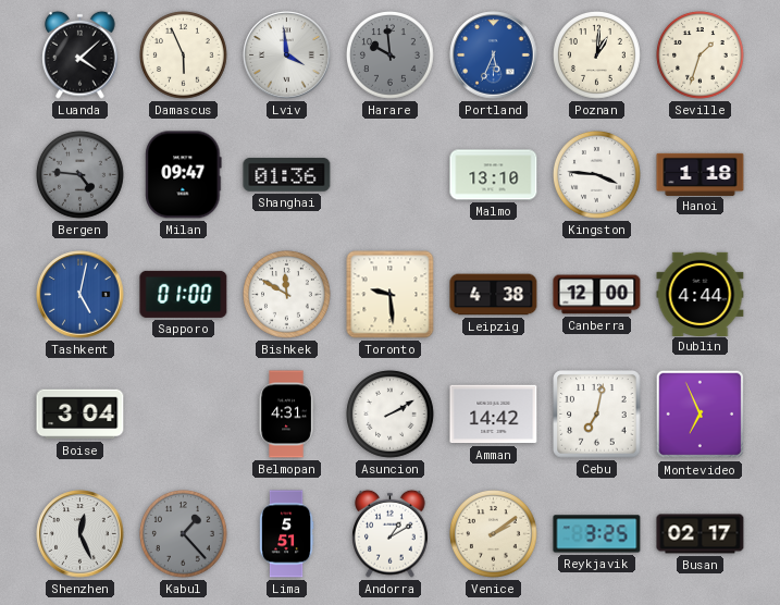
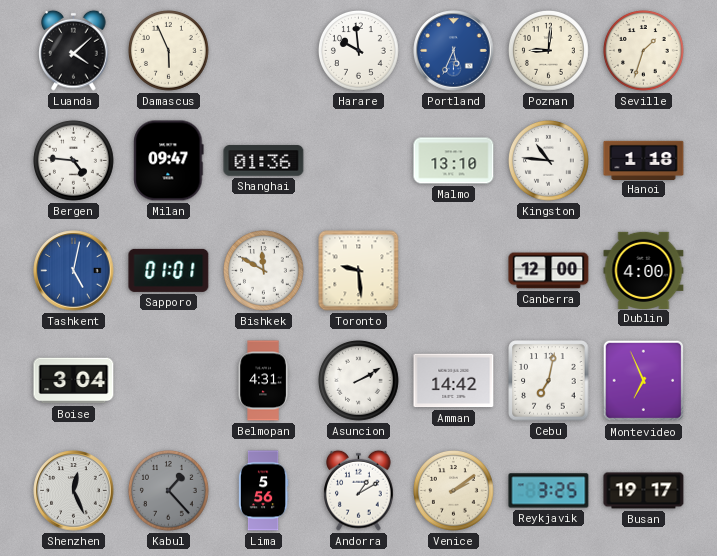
Lviv: 3:59 -> none
Harare dial: grey -> white
Poznan: 1:01 -> 9:01
Bergen dial: grey -> white
Kingston: 3:46 -> 10:46
Sapporo: 01:00 -> 01:01
Leipzig: 4:38 -> none
Dublin: 4:44 -> 4:00
Lima: 5:51 -> 5:56
Busan: 02:17 -> 19:17
